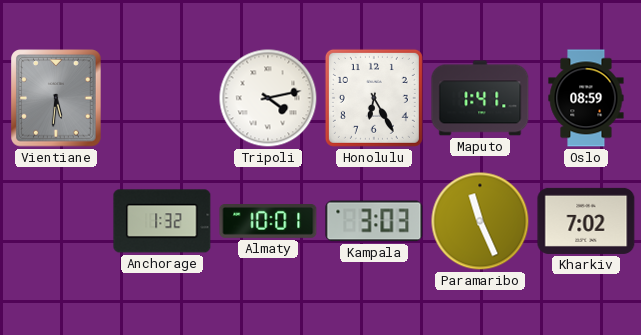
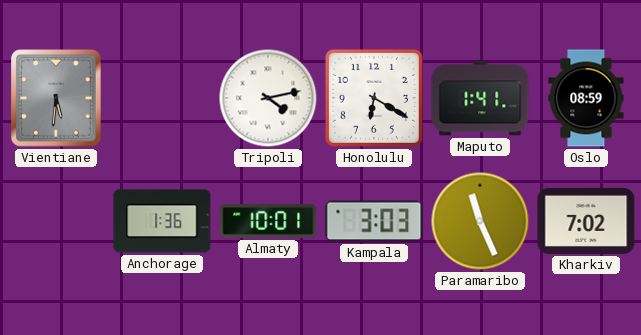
Honolulu: 6:25 -> 6:20
Anchorage: 1:32 -> 1:36
